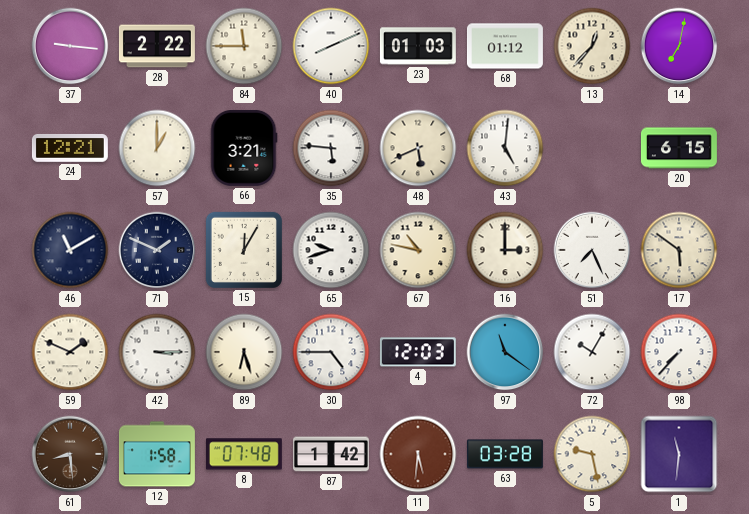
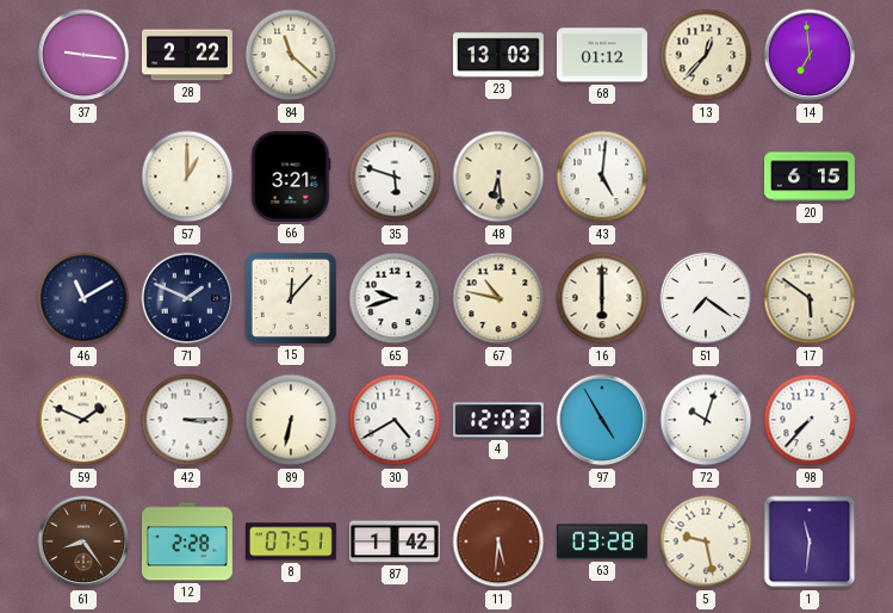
84: 11:45 -> 11:22
40: 8:11 -> none
23: 01:03 -> 13:03
14: 7:02 -> 6:59
24: 12:21 -> none
35: 5:46 -> 5:48
48: 5:41 -> 6:29
15: 12:05 -> 12:07
16: 3:00 -> 6:00
51: 7:26 -> 7:21
89: 6:27 -> 6:32
30: 4:45 -> 4:40
97: 11:21 -> 4:55
72: 10:05 -> 10:03
61: 8:29 -> 8:24
12: 1:58 -> 2:28
8: 07:48 -> 07:51
